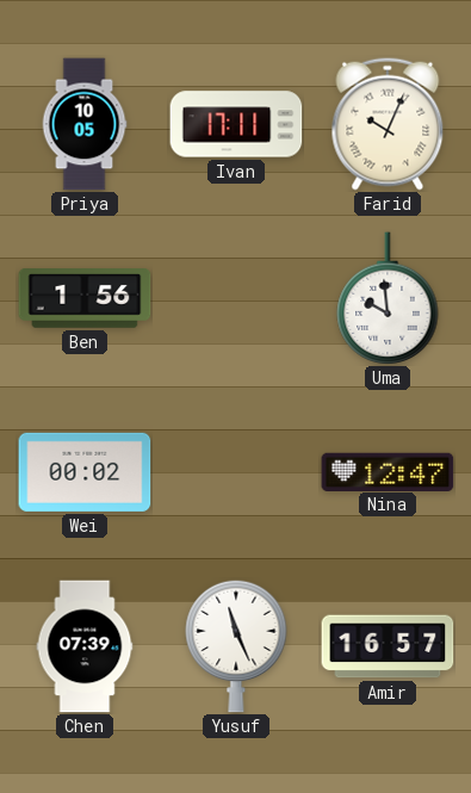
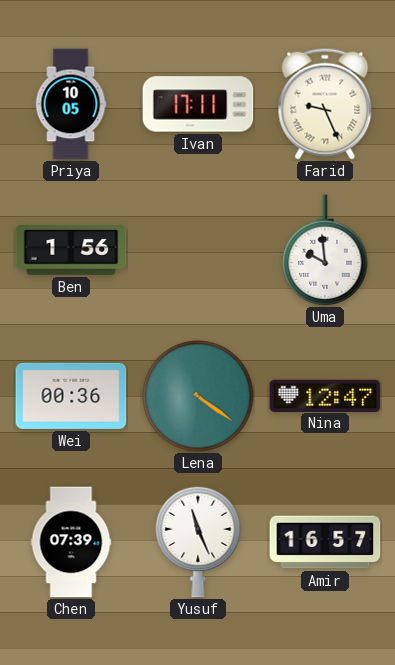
Farid: 10:04 -> 9:26
Wei: 00:02 -> 00:36
Lena: none -> 4:21
